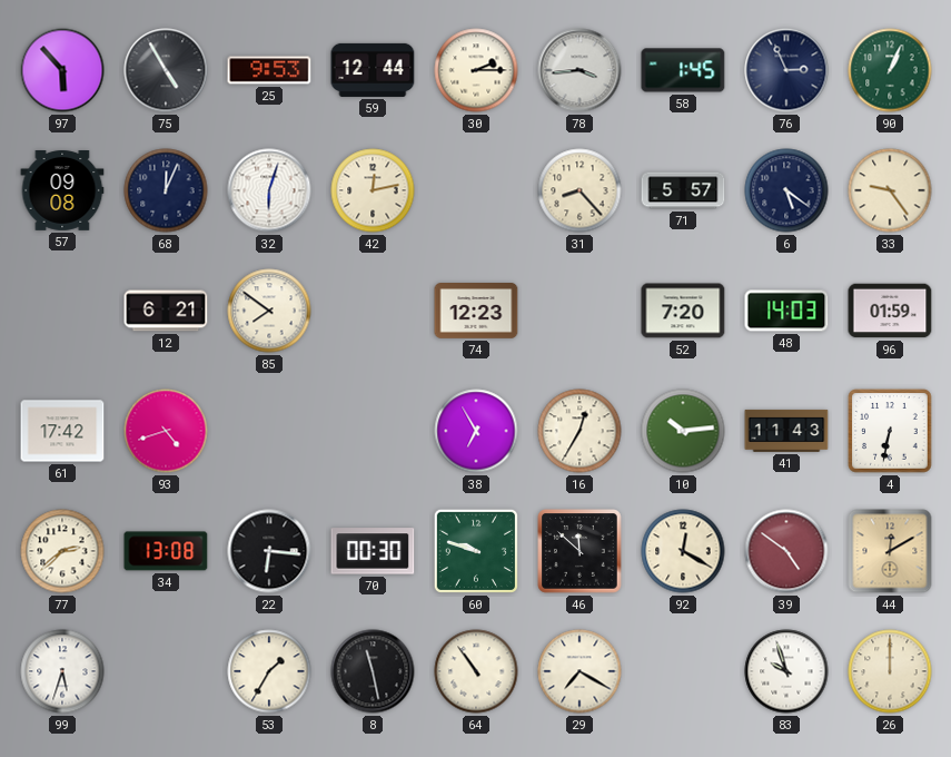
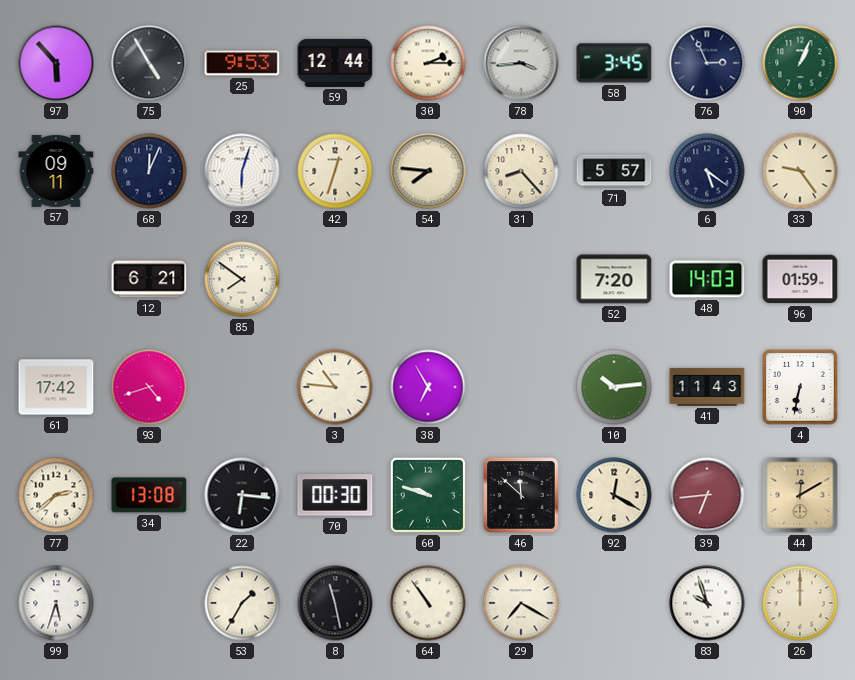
58: 1:45 -> 3:45
57: 09:08 -> 09:11
42: 12:13 -> 12:33
54: none -> 7:46
74: 12:23 -> none
3: none -> 10:46
16: 12:35 -> none
39: 4:51 -> 6:44
